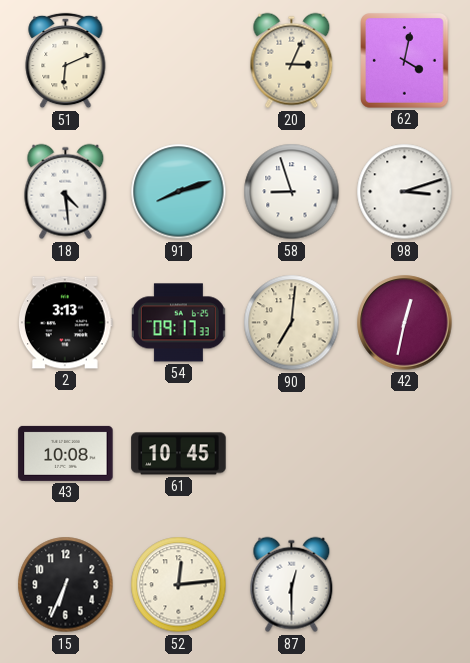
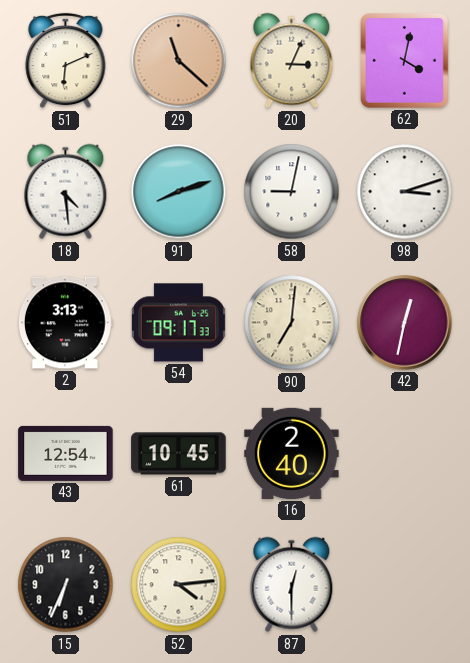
29: none -> 11:22
58: 8:57 -> 9:02
43: 10:08 -> 12:54
16: none -> 2:40
52: 12:14 -> 4:14
